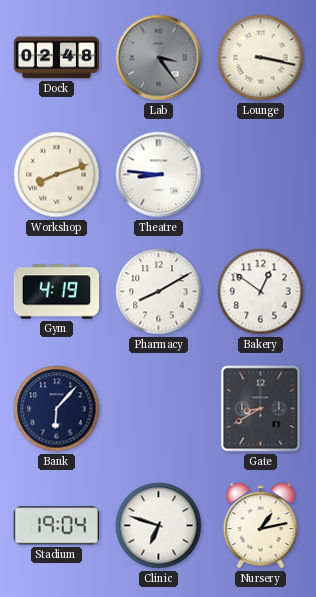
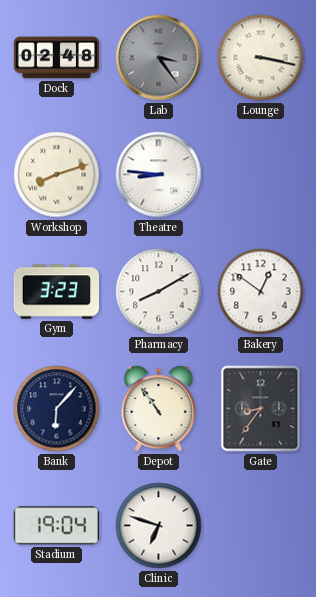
Gym: 4:19 -> 3:23
Depot: none -> 10:54
Gate: 8:40 -> 8:36
Nursery: 1:13 -> none
